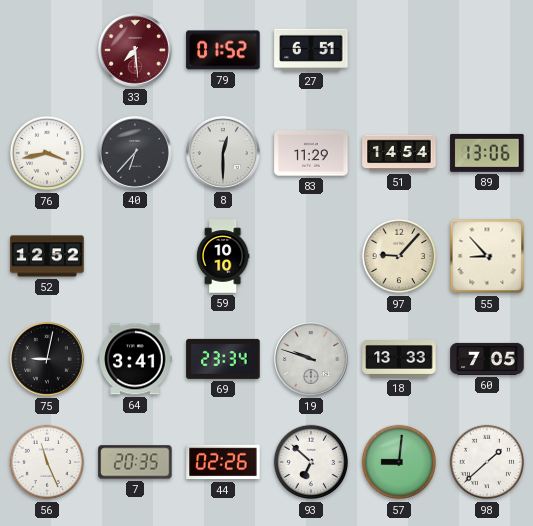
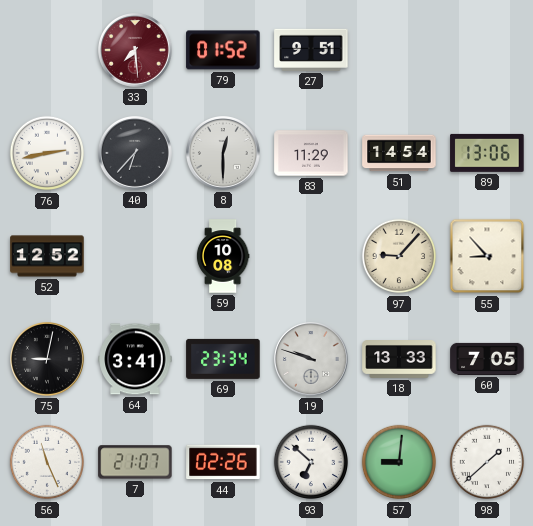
27: 6:51 -> 9:51
76: 3:43 -> 2:43
59: 10:10 -> 10:08
7: 20:35 -> 21:07
